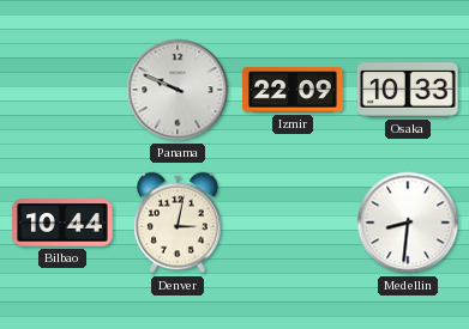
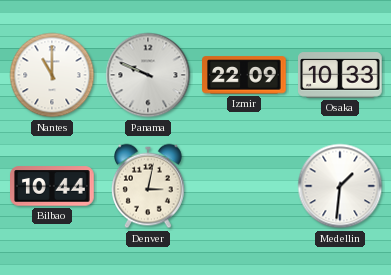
Nantes: none -> 11:00
Medellin: 8:31 -> 1:31
